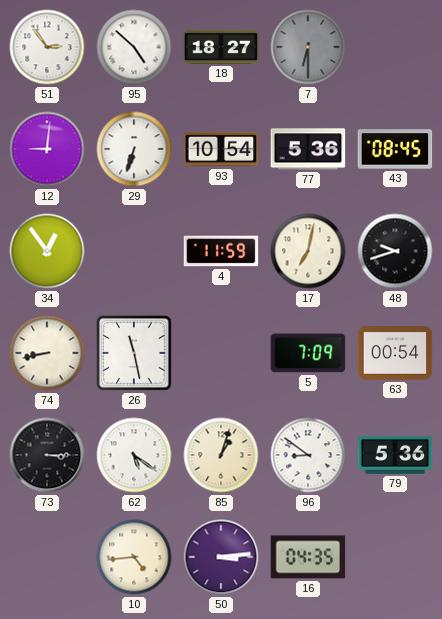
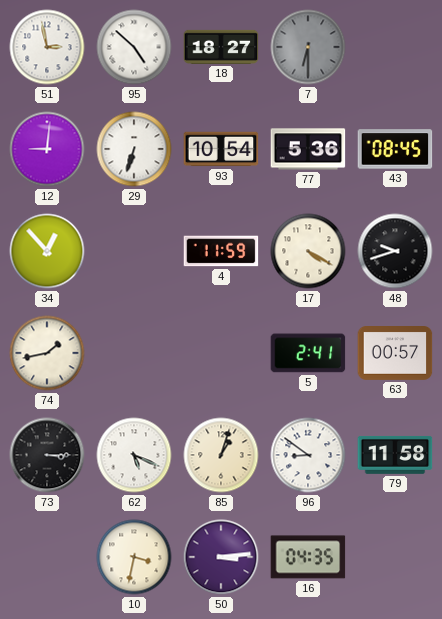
51: 2:54 -> 2:58
34: 12:54 -> 12:53
17: 7:02 -> 4:20
74: 8:43 -> 1:43
26: 11:28 -> none
5: 7:09 -> 2:41
63: 00:54 -> 00:57
62: 5:21 -> 5:19
79: 5:36 -> 11:58
10: 4:44 -> 3:32
